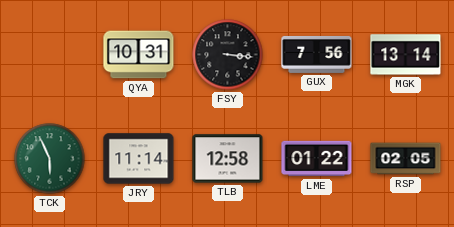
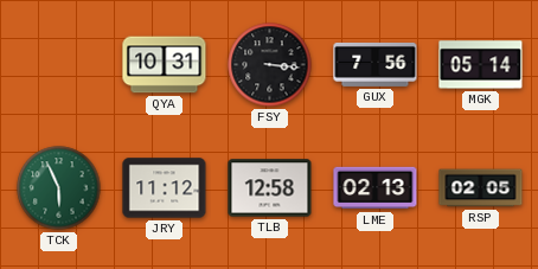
MGK: 13:14 -> 05:14
JRY: 11:14 -> 11:12
LME: 01:22 -> 02:13
